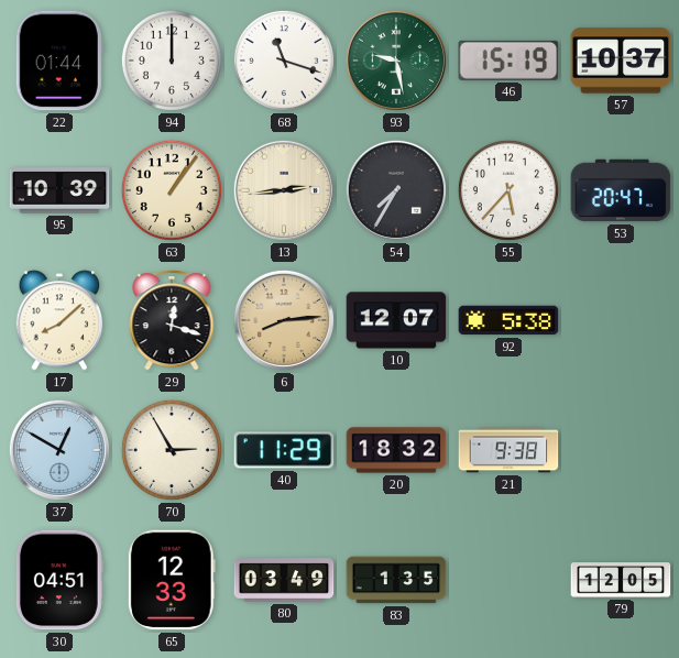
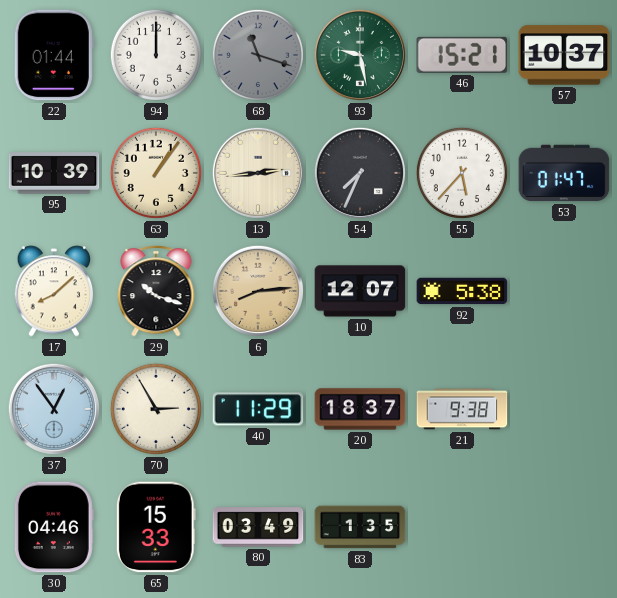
68 dial: white -> grey
46: 15:19 -> 15:21
54: 7:35 -> 7:34
53: 20:47 -> 01:47
29: 12:18 -> 10:18
37: 12:50 -> 12:54
20: 18:32 -> 18:37
30: 04:51 -> 04:46
65: 12:33 -> 15:33
79: 12:05 -> none
